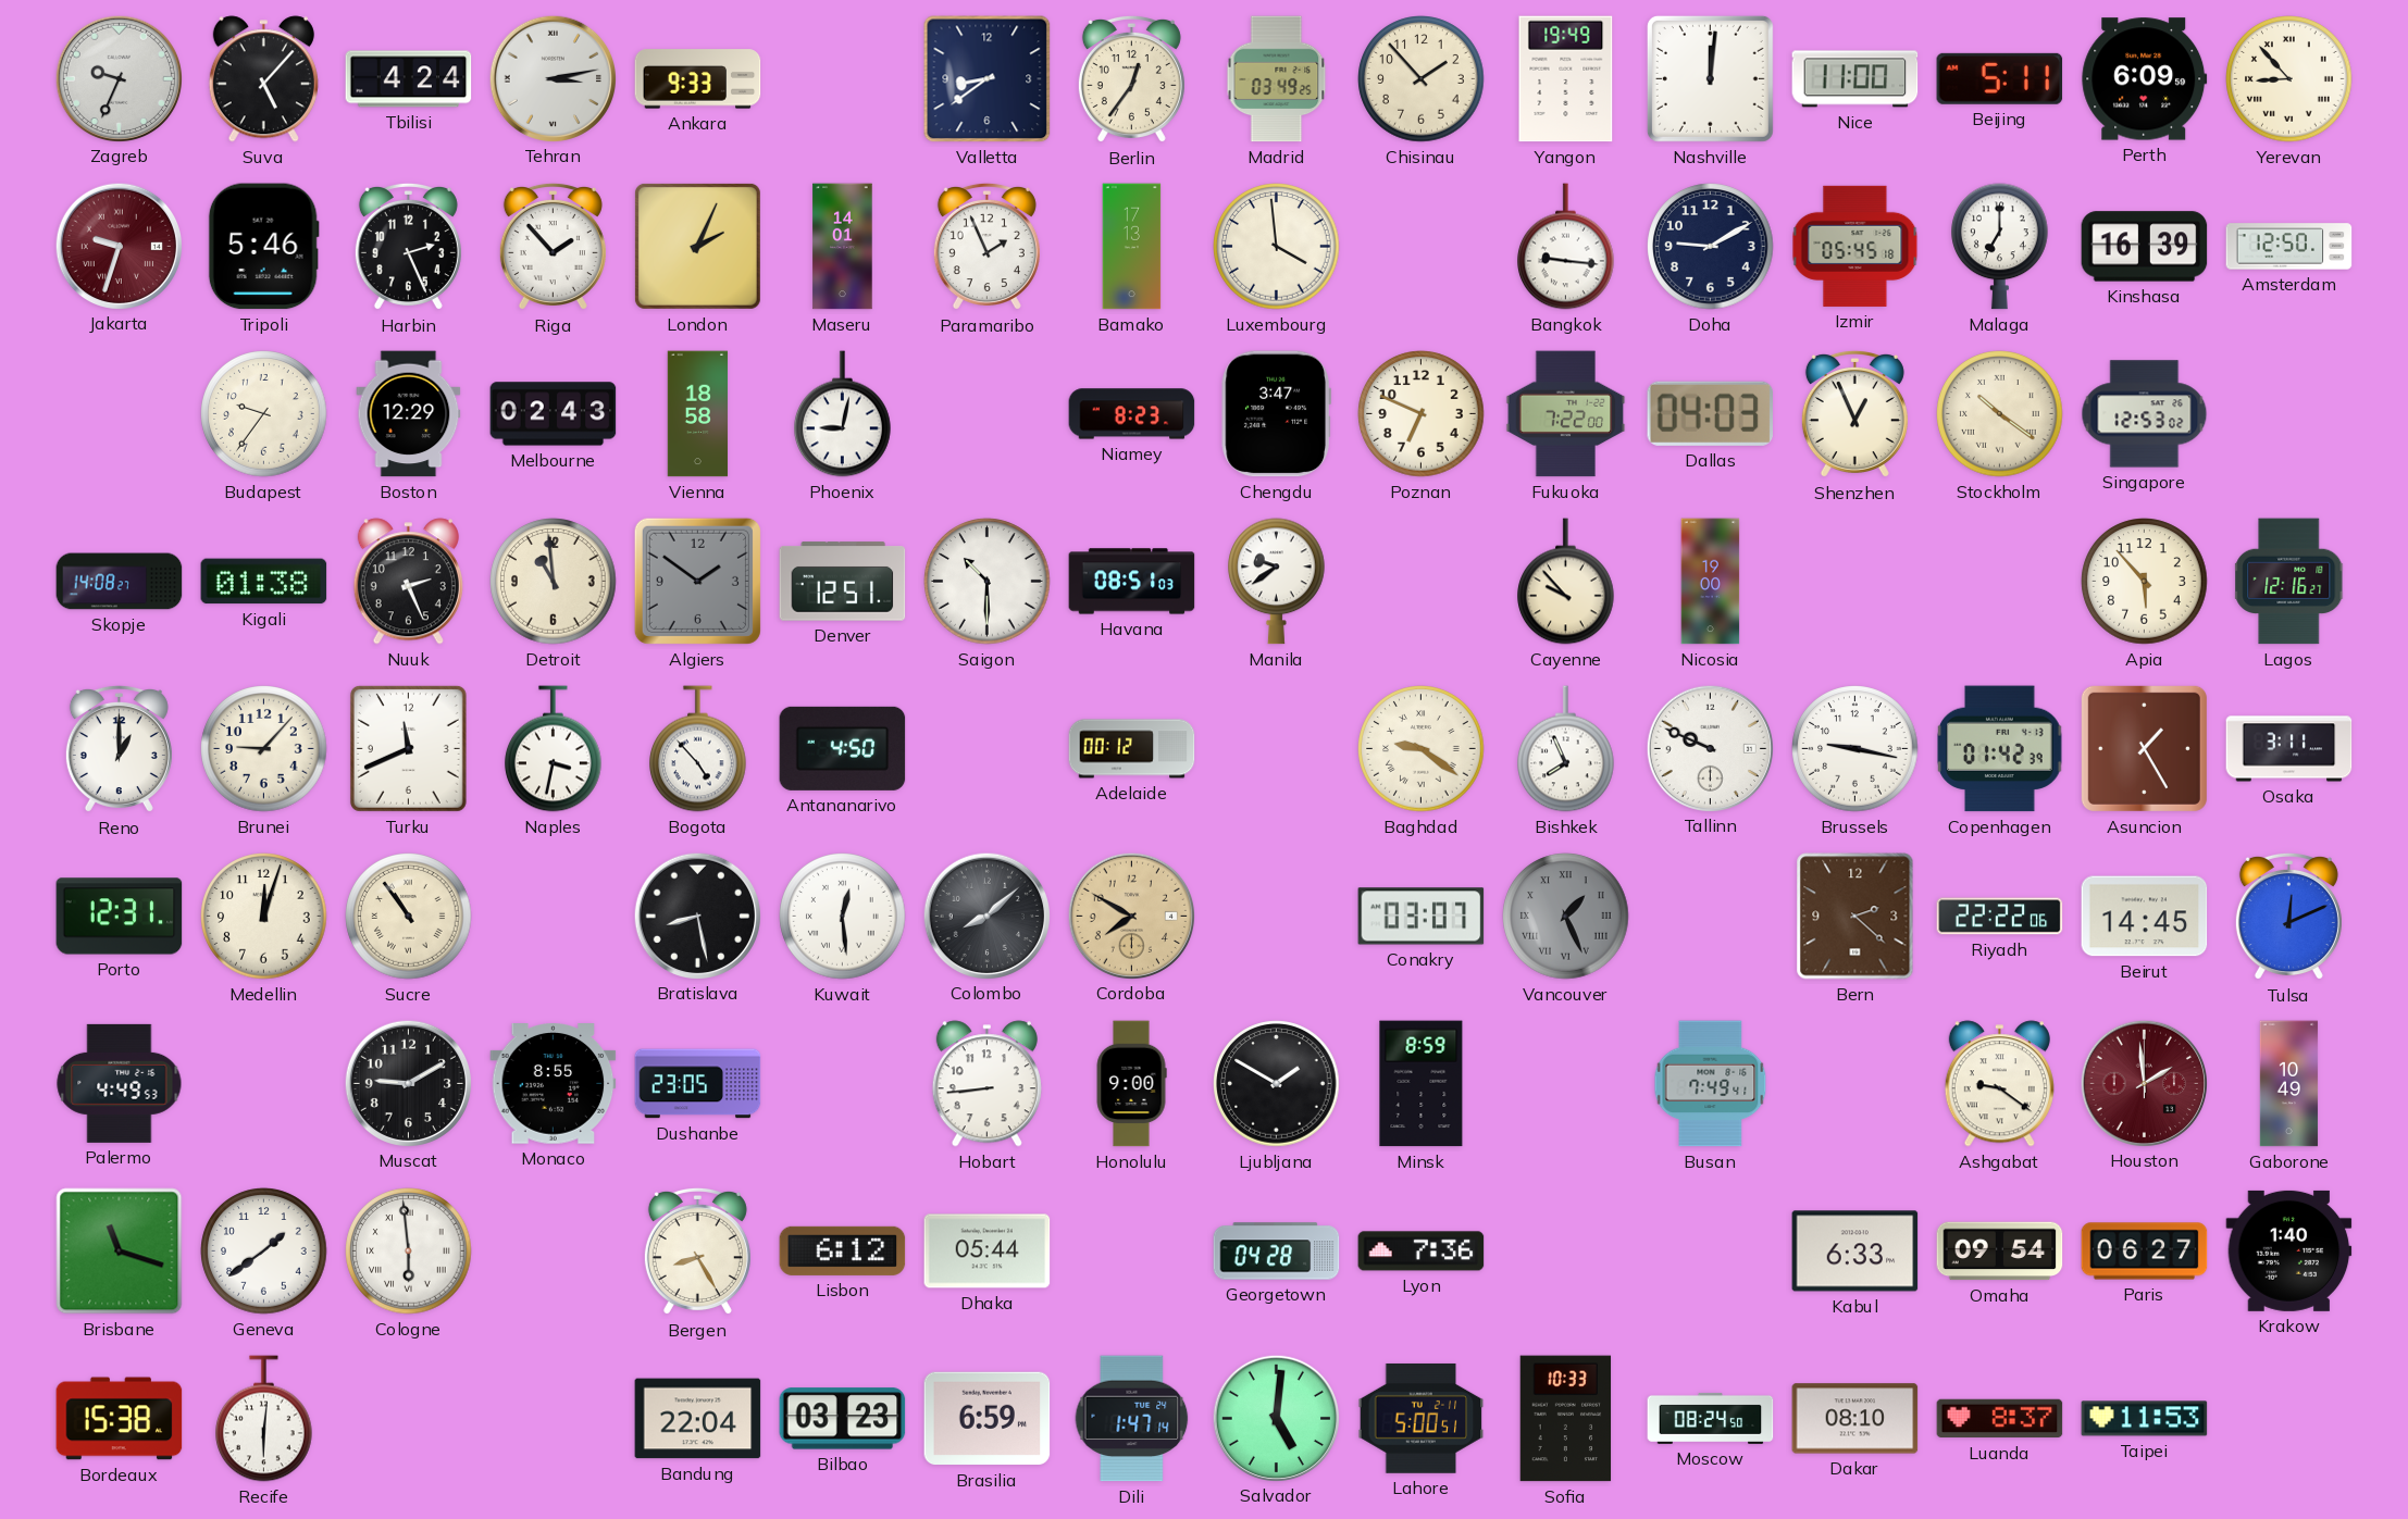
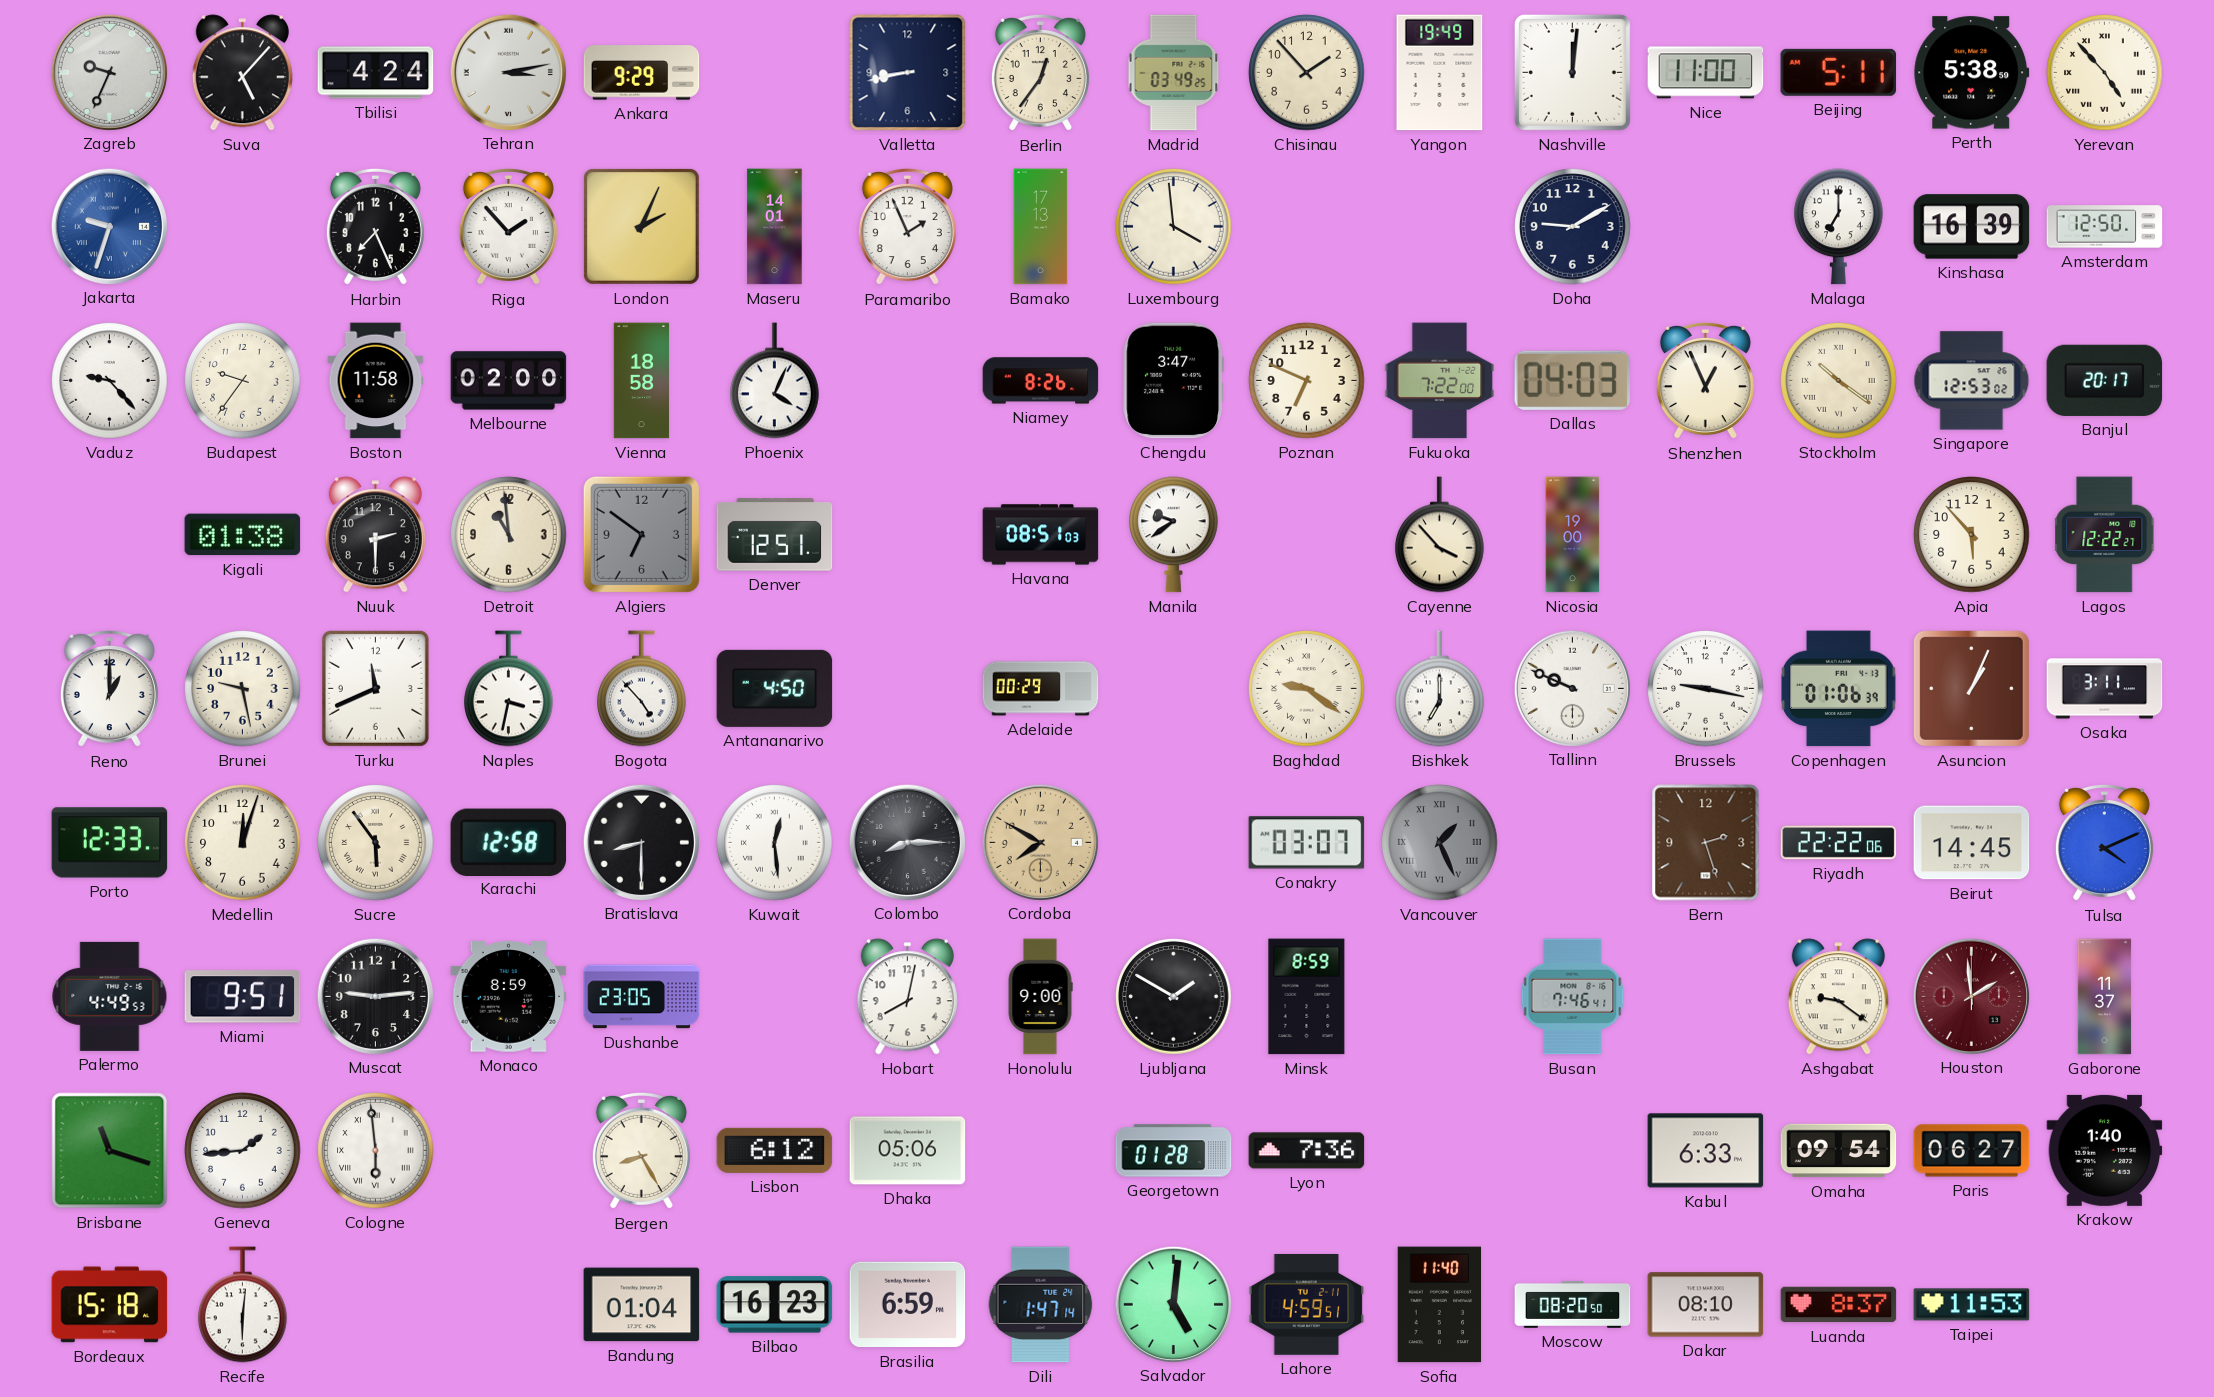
Ankara: 9:33 -> 9:29
Valletta: 8:39 -> 8:43
Perth: 6:09 -> 5:38
Yerevan: 8:53 -> 4:53
Jakarta dial: burgundy -> blue
Tripoli: 5:46 -> none
Harbin: 2:26 -> 7:26
Bangkok: 9:16 -> none
Izmir: 05:45 -> none
Vaduz: none -> 9:23
Boston: 12:29 -> 11:58
Melbourne: 02:43 -> 02:00
Phoenix: 9:02 -> 4:04
Niamey: 8:23 -> 8:26
Banjul: none -> 20:17
Skopje: 14:08 -> none
Nuuk: 2:26 -> 2:30
Algiers: 1:51 -> 6:51
Saigon: 10:30 -> none
Cayenne: 9:53 -> 3:53
Lagos: 12:16 -> 12:22
Brunei: 9:07 -> 9:28
Adelaide: 00:12 -> 00:29
Bishkek: 7:56 -> 7:00
Copenhagen: 01:42 -> 01:06
Asuncion: 1:25 -> 1:04
Porto: 12:31 -> 12:33
Sucre: 10:54 -> 5:54
Karachi: none -> 12:58
Bratislava: 8:28 -> 8:30
Colombo: 8:08 -> 8:15
Bern: 2:22 -> 2:27
Tulsa: 12:11 -> 4:11
Miami: none -> 9:51
Muscat: 9:10 -> 9:14
Monaco: 8:55 -> 8:59
Hobart: 8:44 -> 8:02
Busan: 7:49 -> 7:46
Gaborone: 10:49 -> 11:37
Geneva: 1:39 -> 1:44
Dhaka: 05:44 -> 05:06
Georgetown: 04:28 -> 01:28
Bordeaux: 15:38 -> 15:18
Bandung: 22:04 -> 01:04
Bilbao: 03:23 -> 16:23
Lahore: 5:00 -> 4:59
Sofia: 10:33 -> 11:40
Moscow: 08:24 -> 08:20
